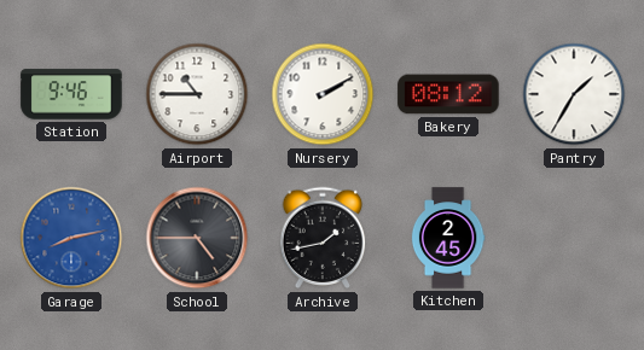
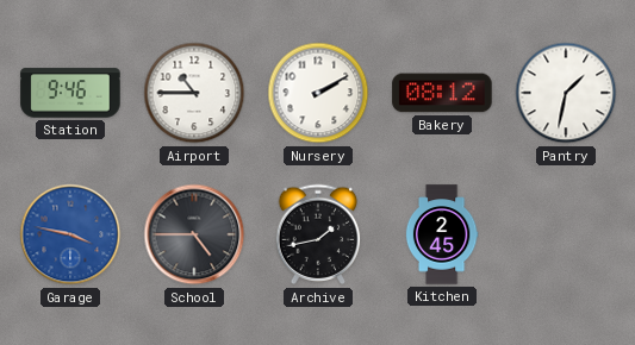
Pantry: 1:35 -> 1:32
Garage: 8:13 -> 3:47
